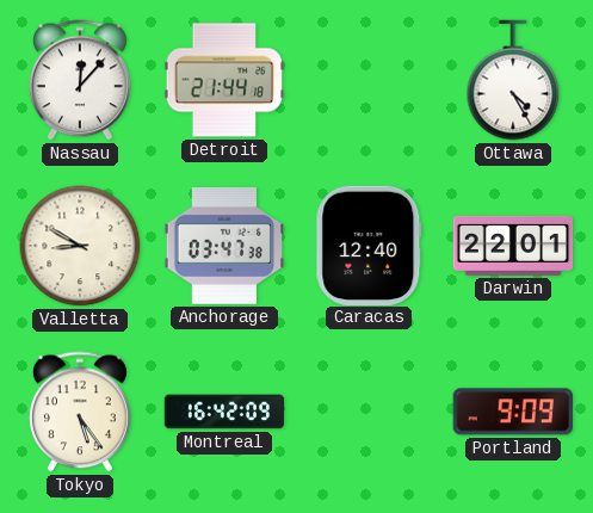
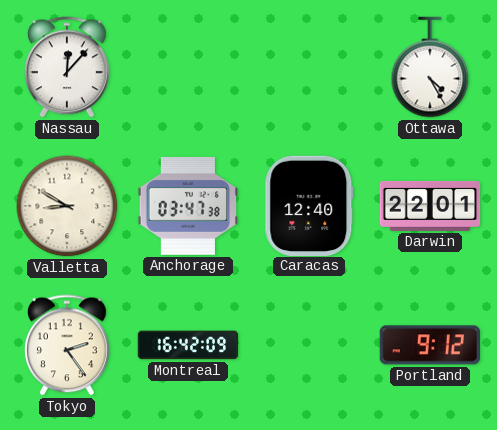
Detroit: 21:44 -> none
Tokyo: 5:24 -> 2:24
Portland: 9:09 -> 9:12
